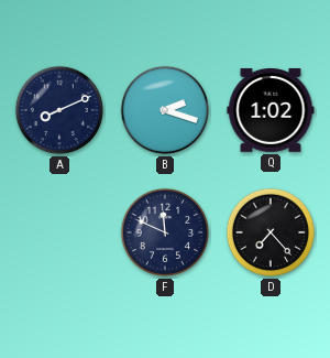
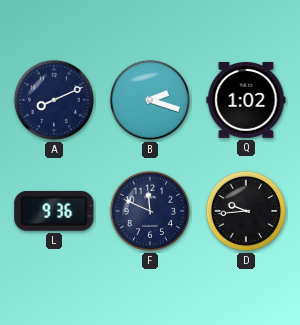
L: none -> 9:36
D: 7:23 -> 9:44
